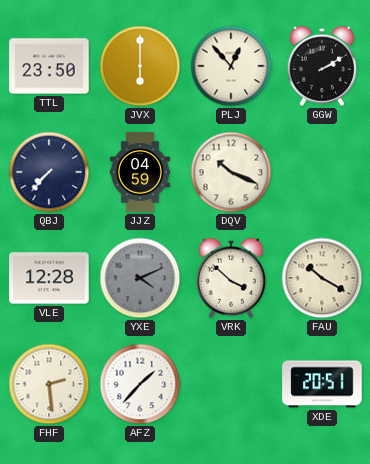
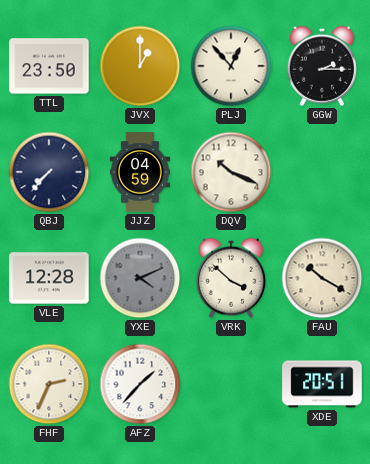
JVX: 6:00 -> 1:00
GGW: 2:10 -> 2:15
FHF: 2:29 -> 2:34
